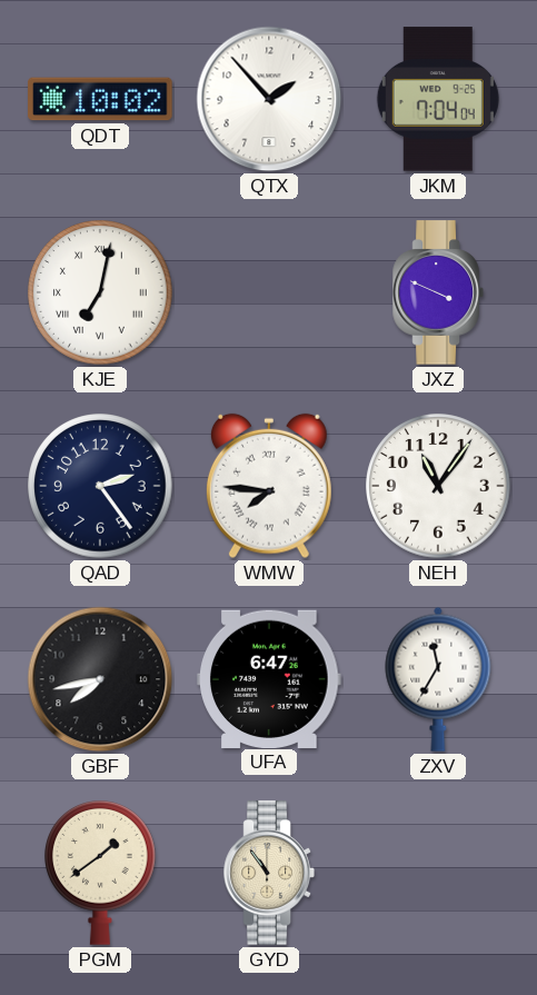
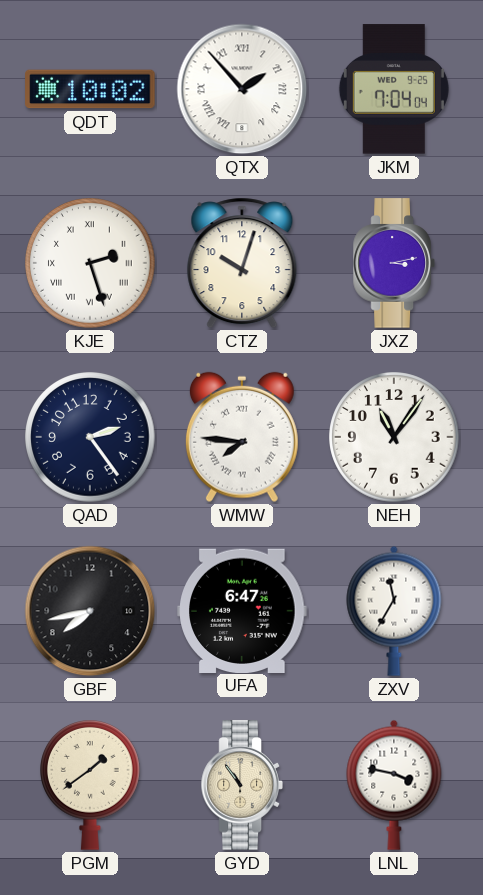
QTX numerals: Arabic -> Roman
KJE: 7:02 -> 2:27
CTZ: none -> 10:03
JXZ: 3:49 -> 3:13
LNL: none -> 3:47
